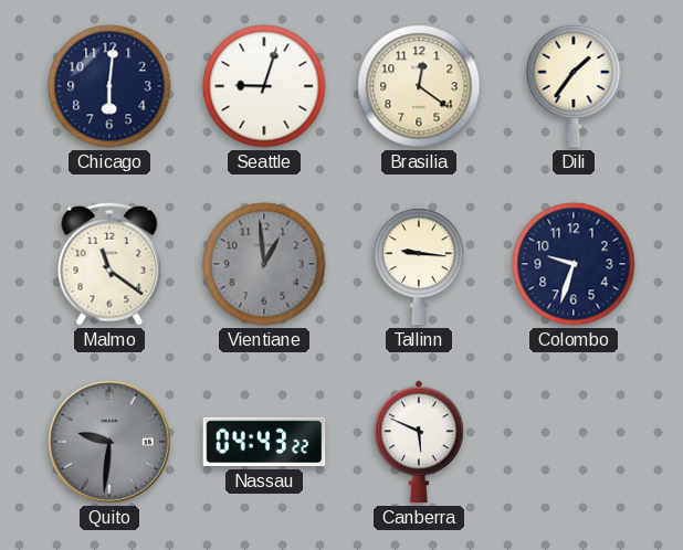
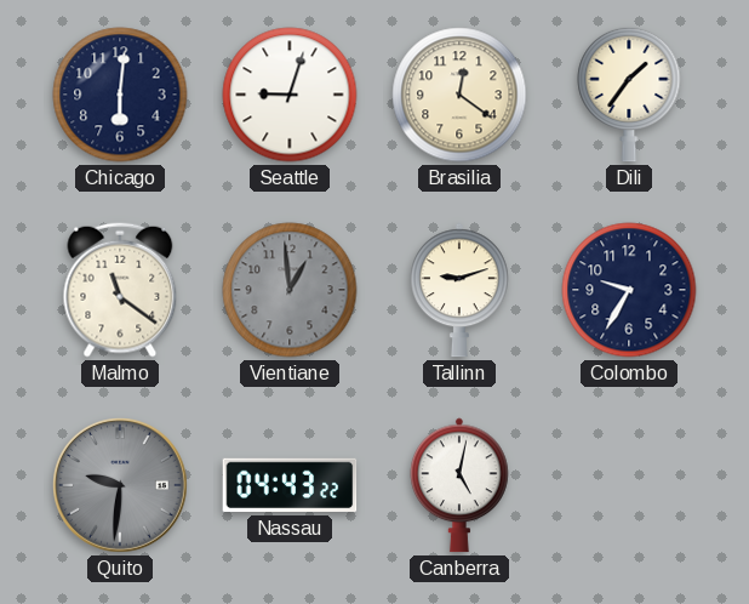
Tallinn: 9:16 -> 9:12
Colombo: 9:33 -> 9:35
Canberra: 5:49 -> 5:02
